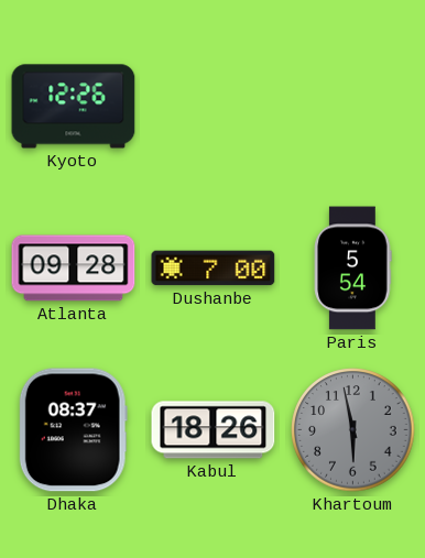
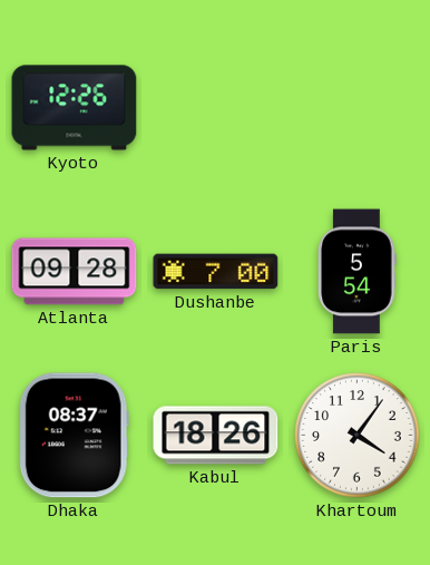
Khartoum: 5:58 -> 4:06
Khartoum dial: grey -> white
